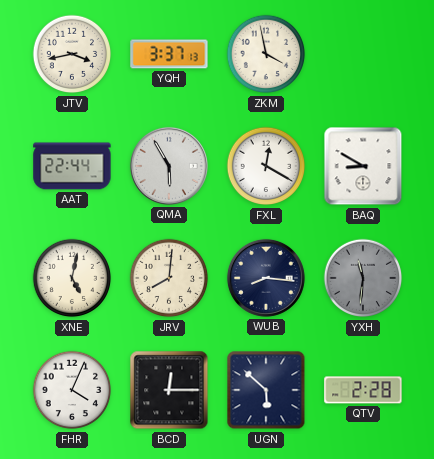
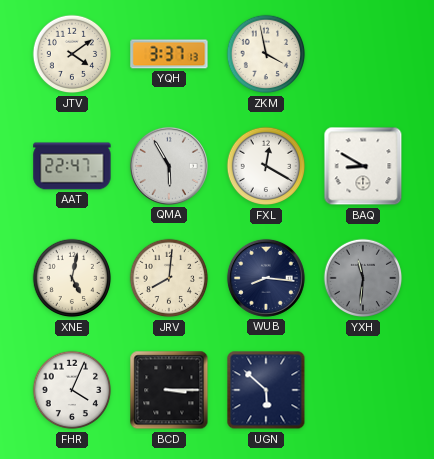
JTV: 3:43 -> 4:09
AAT: 22:44 -> 22:47
BCD: 12:15 -> 3:15
QTV: 2:28 -> none
